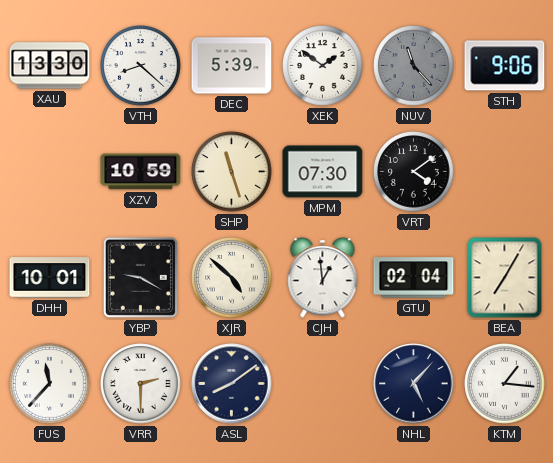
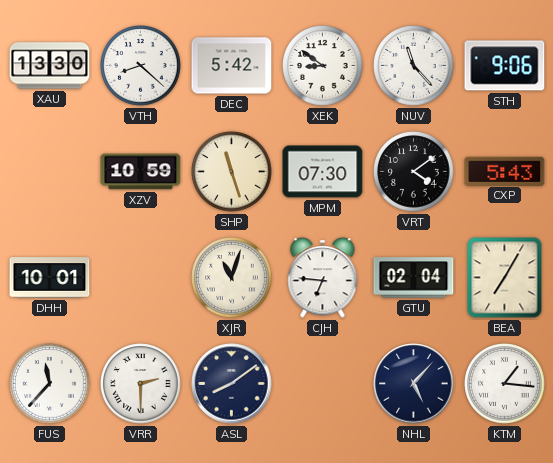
DEC: 5:39 -> 5:42
XEK: 1:51 -> 8:51
NUV dial: grey -> white
CXP: none -> 5:43
YBP: 9:20 -> none
XJR: 4:52 -> 11:03
CJH: 12:59 -> 6:46
